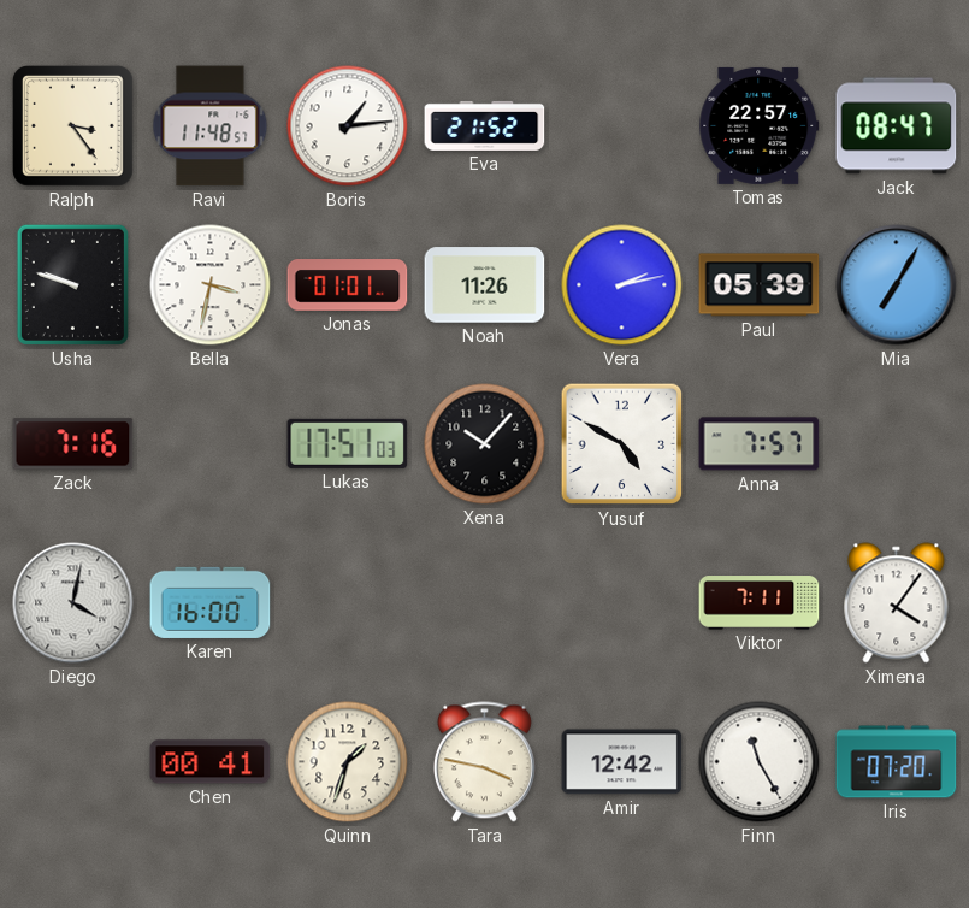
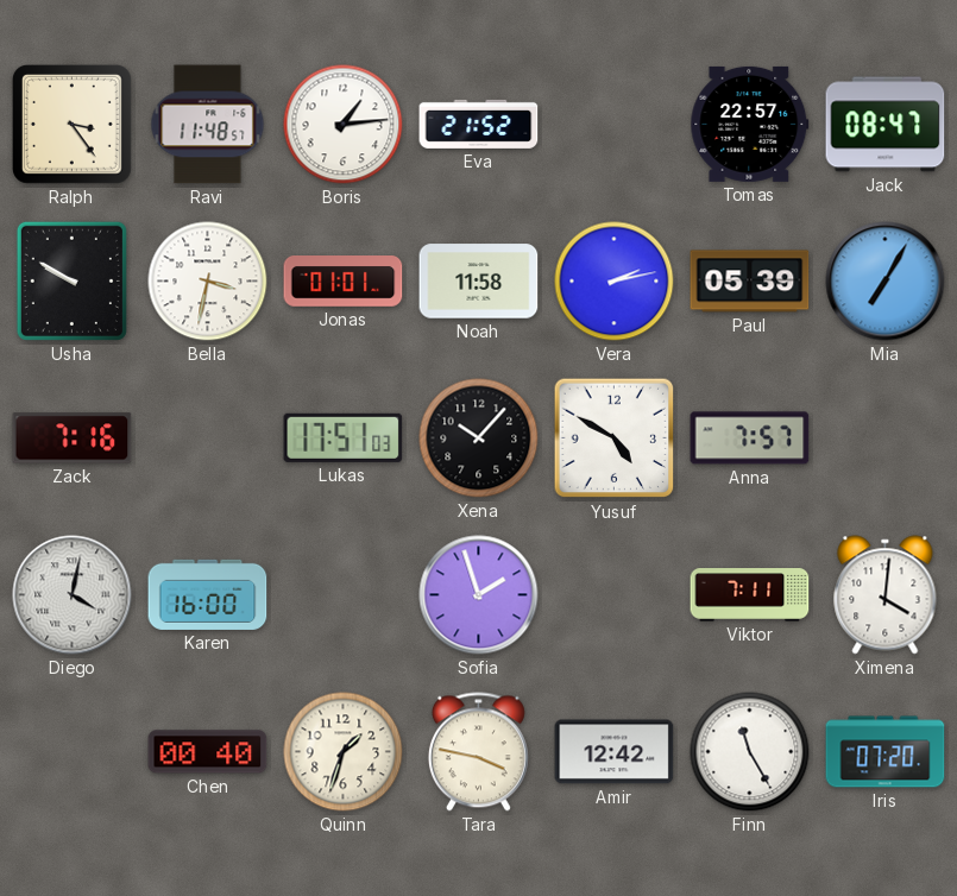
Usha: 9:48 -> 9:50
Noah: 11:26 -> 11:58
Sofia: none -> 1:57
Ximena: 4:06 -> 4:01
Chen: 00:41 -> 00:40
